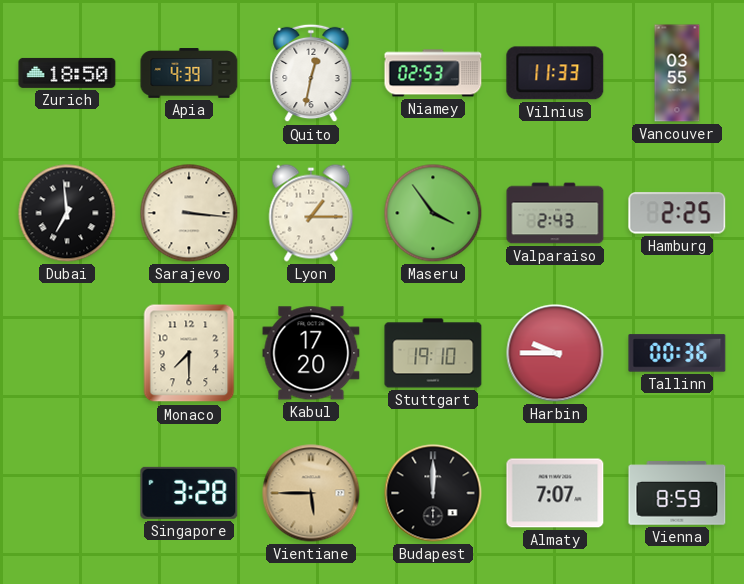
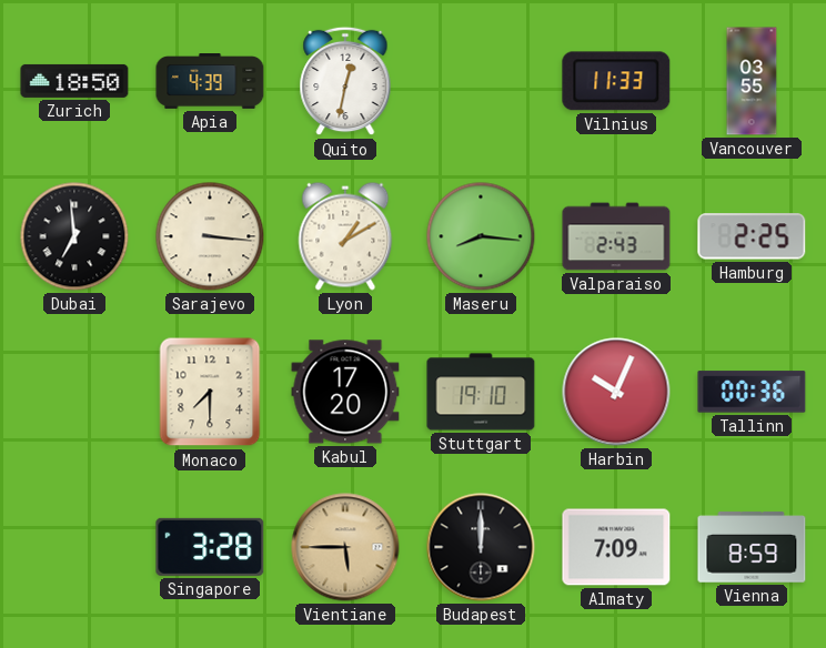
Niamey: 02:53 -> none
Lyon: 1:15 -> 1:10
Maseru: 3:54 -> 8:16
Harbin: 9:45 -> 10:04
Almaty: 7:07 -> 7:09
